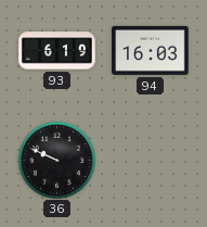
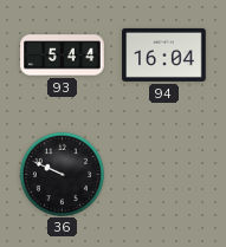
93: 6:19 -> 5:44
94: 16:03 -> 16:04
